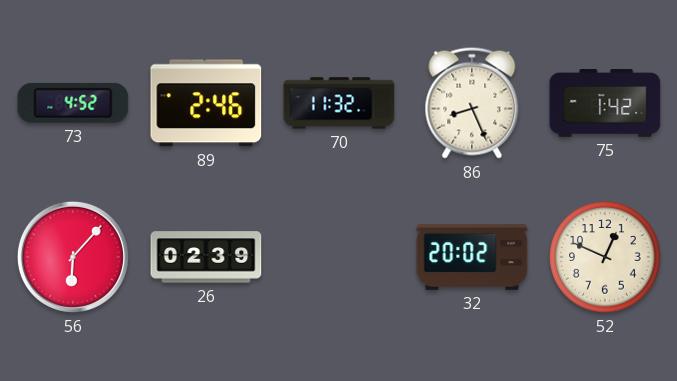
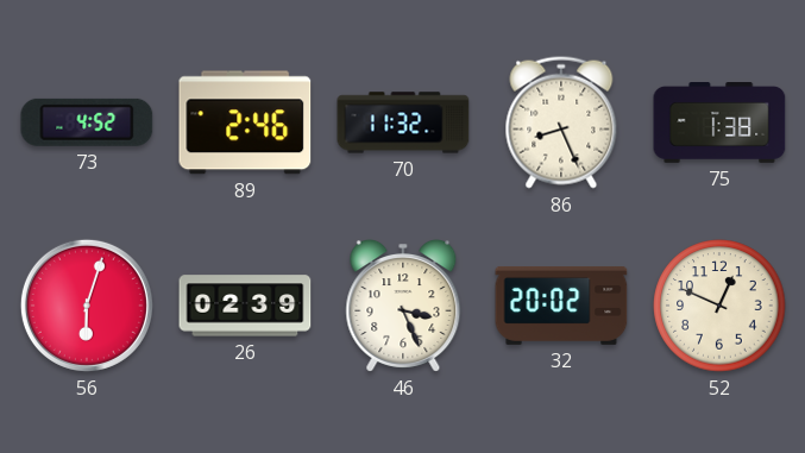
75: 1:42 -> 1:38
56: 6:07 -> 6:03
46: none -> 3:26
